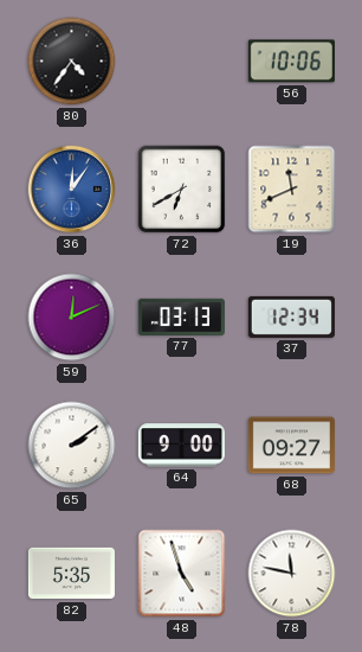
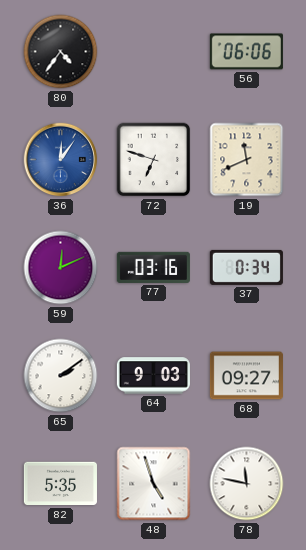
56: 10:06 -> 06:06
72: 6:40 -> 6:48
77: 03:13 -> 03:16
37: 12:34 -> 0:34
64: 9:00 -> 9:03
